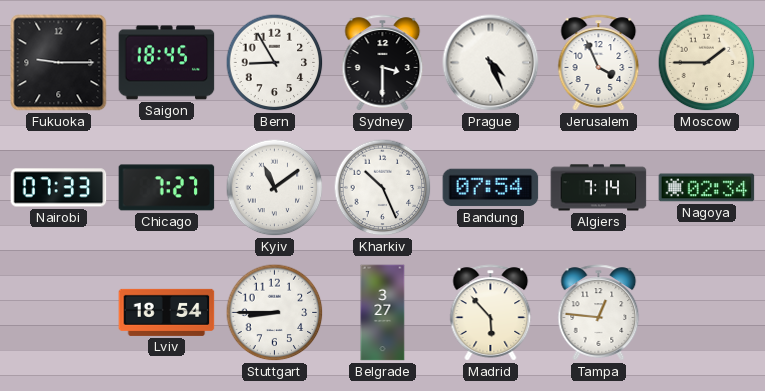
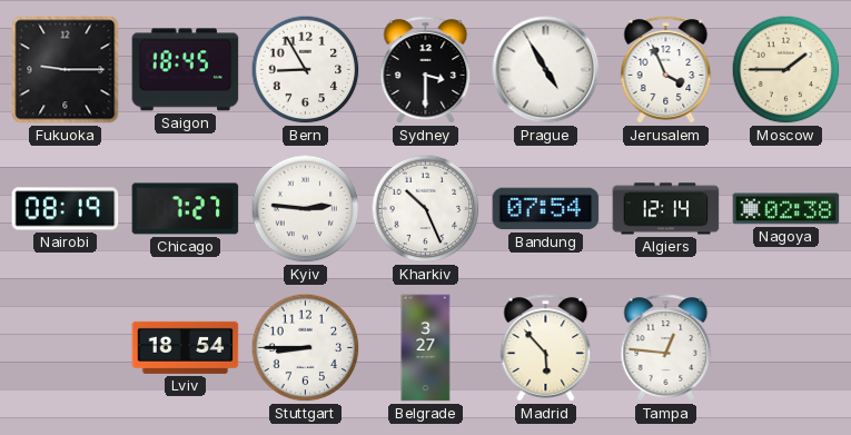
Prague: 4:26 -> 4:55
Nairobi: 07:33 -> 08:19
Kyiv: 11:09 -> 2:46
Algiers: 7:14 -> 12:14
Nagoya: 02:34 -> 02:38
